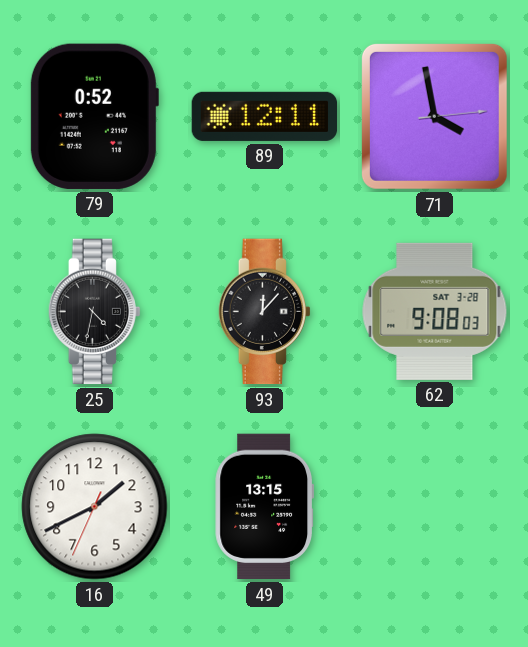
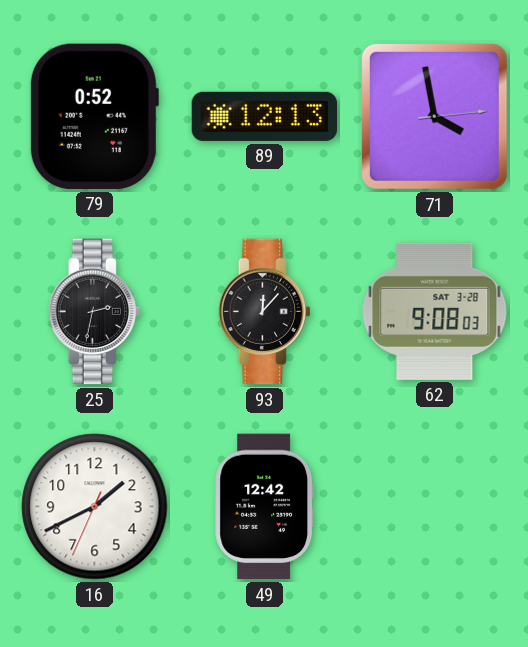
89: 12:11 -> 12:13
25: 4:32 -> 2:32
49: 13:15 -> 12:42
